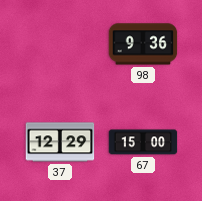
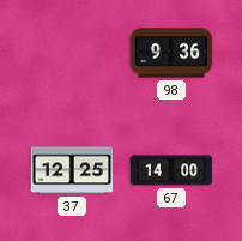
37: 12:29 -> 12:25
67: 15:00 -> 14:00
